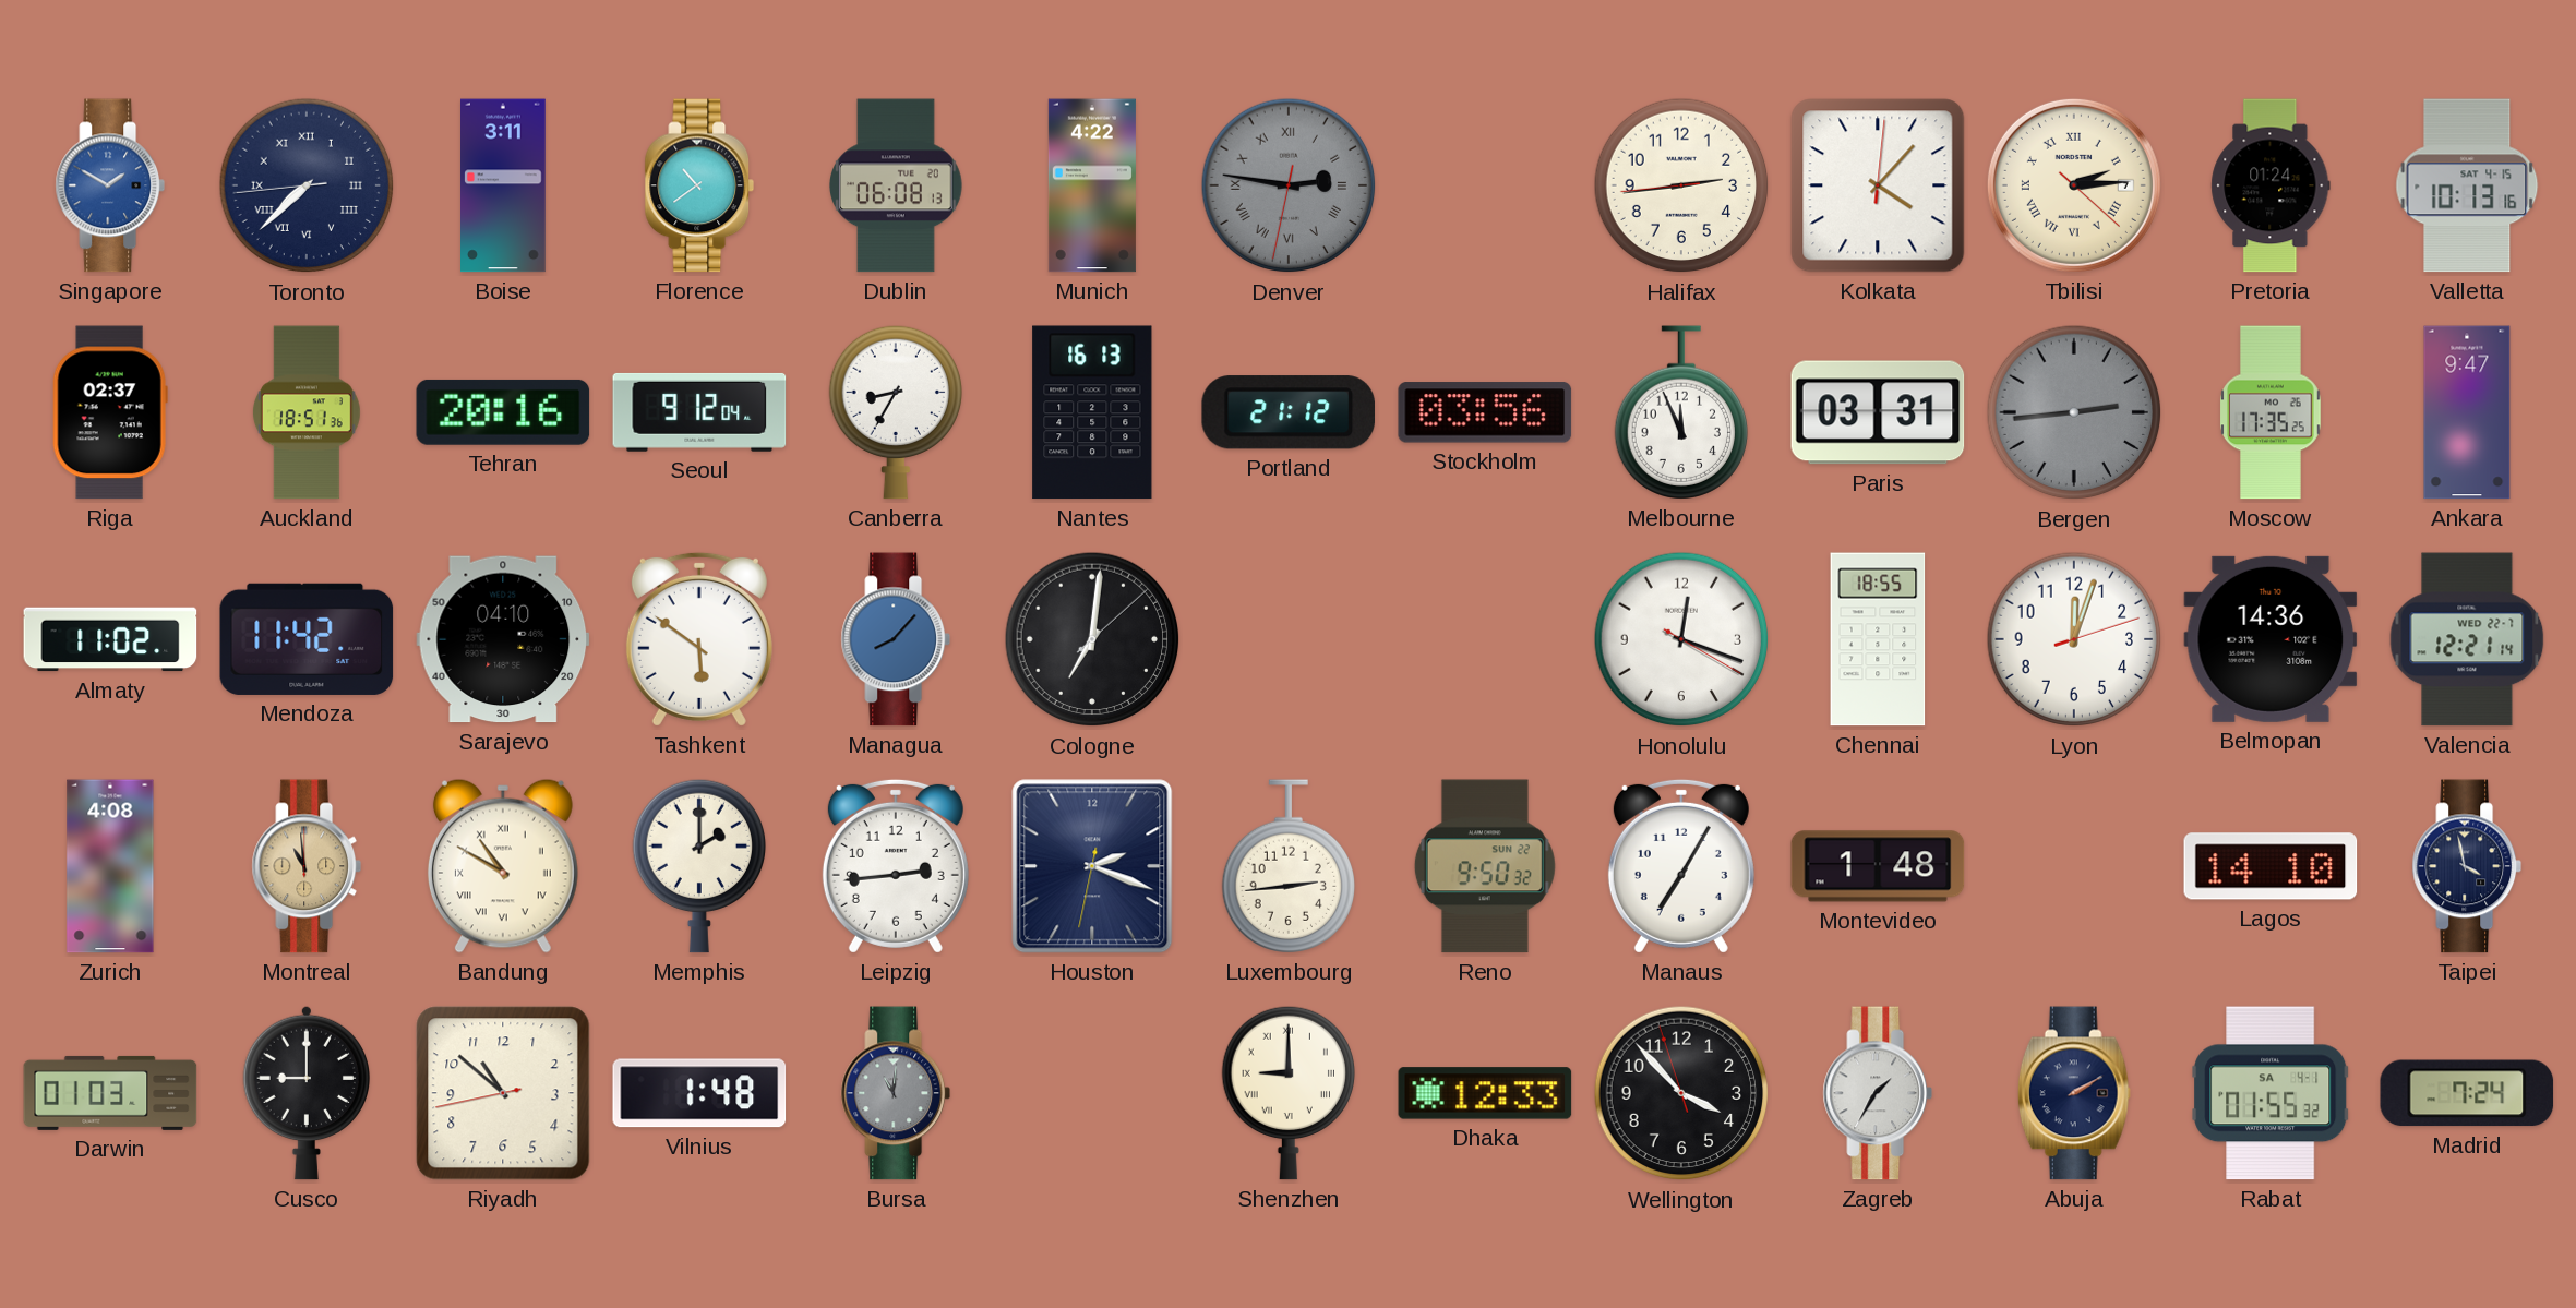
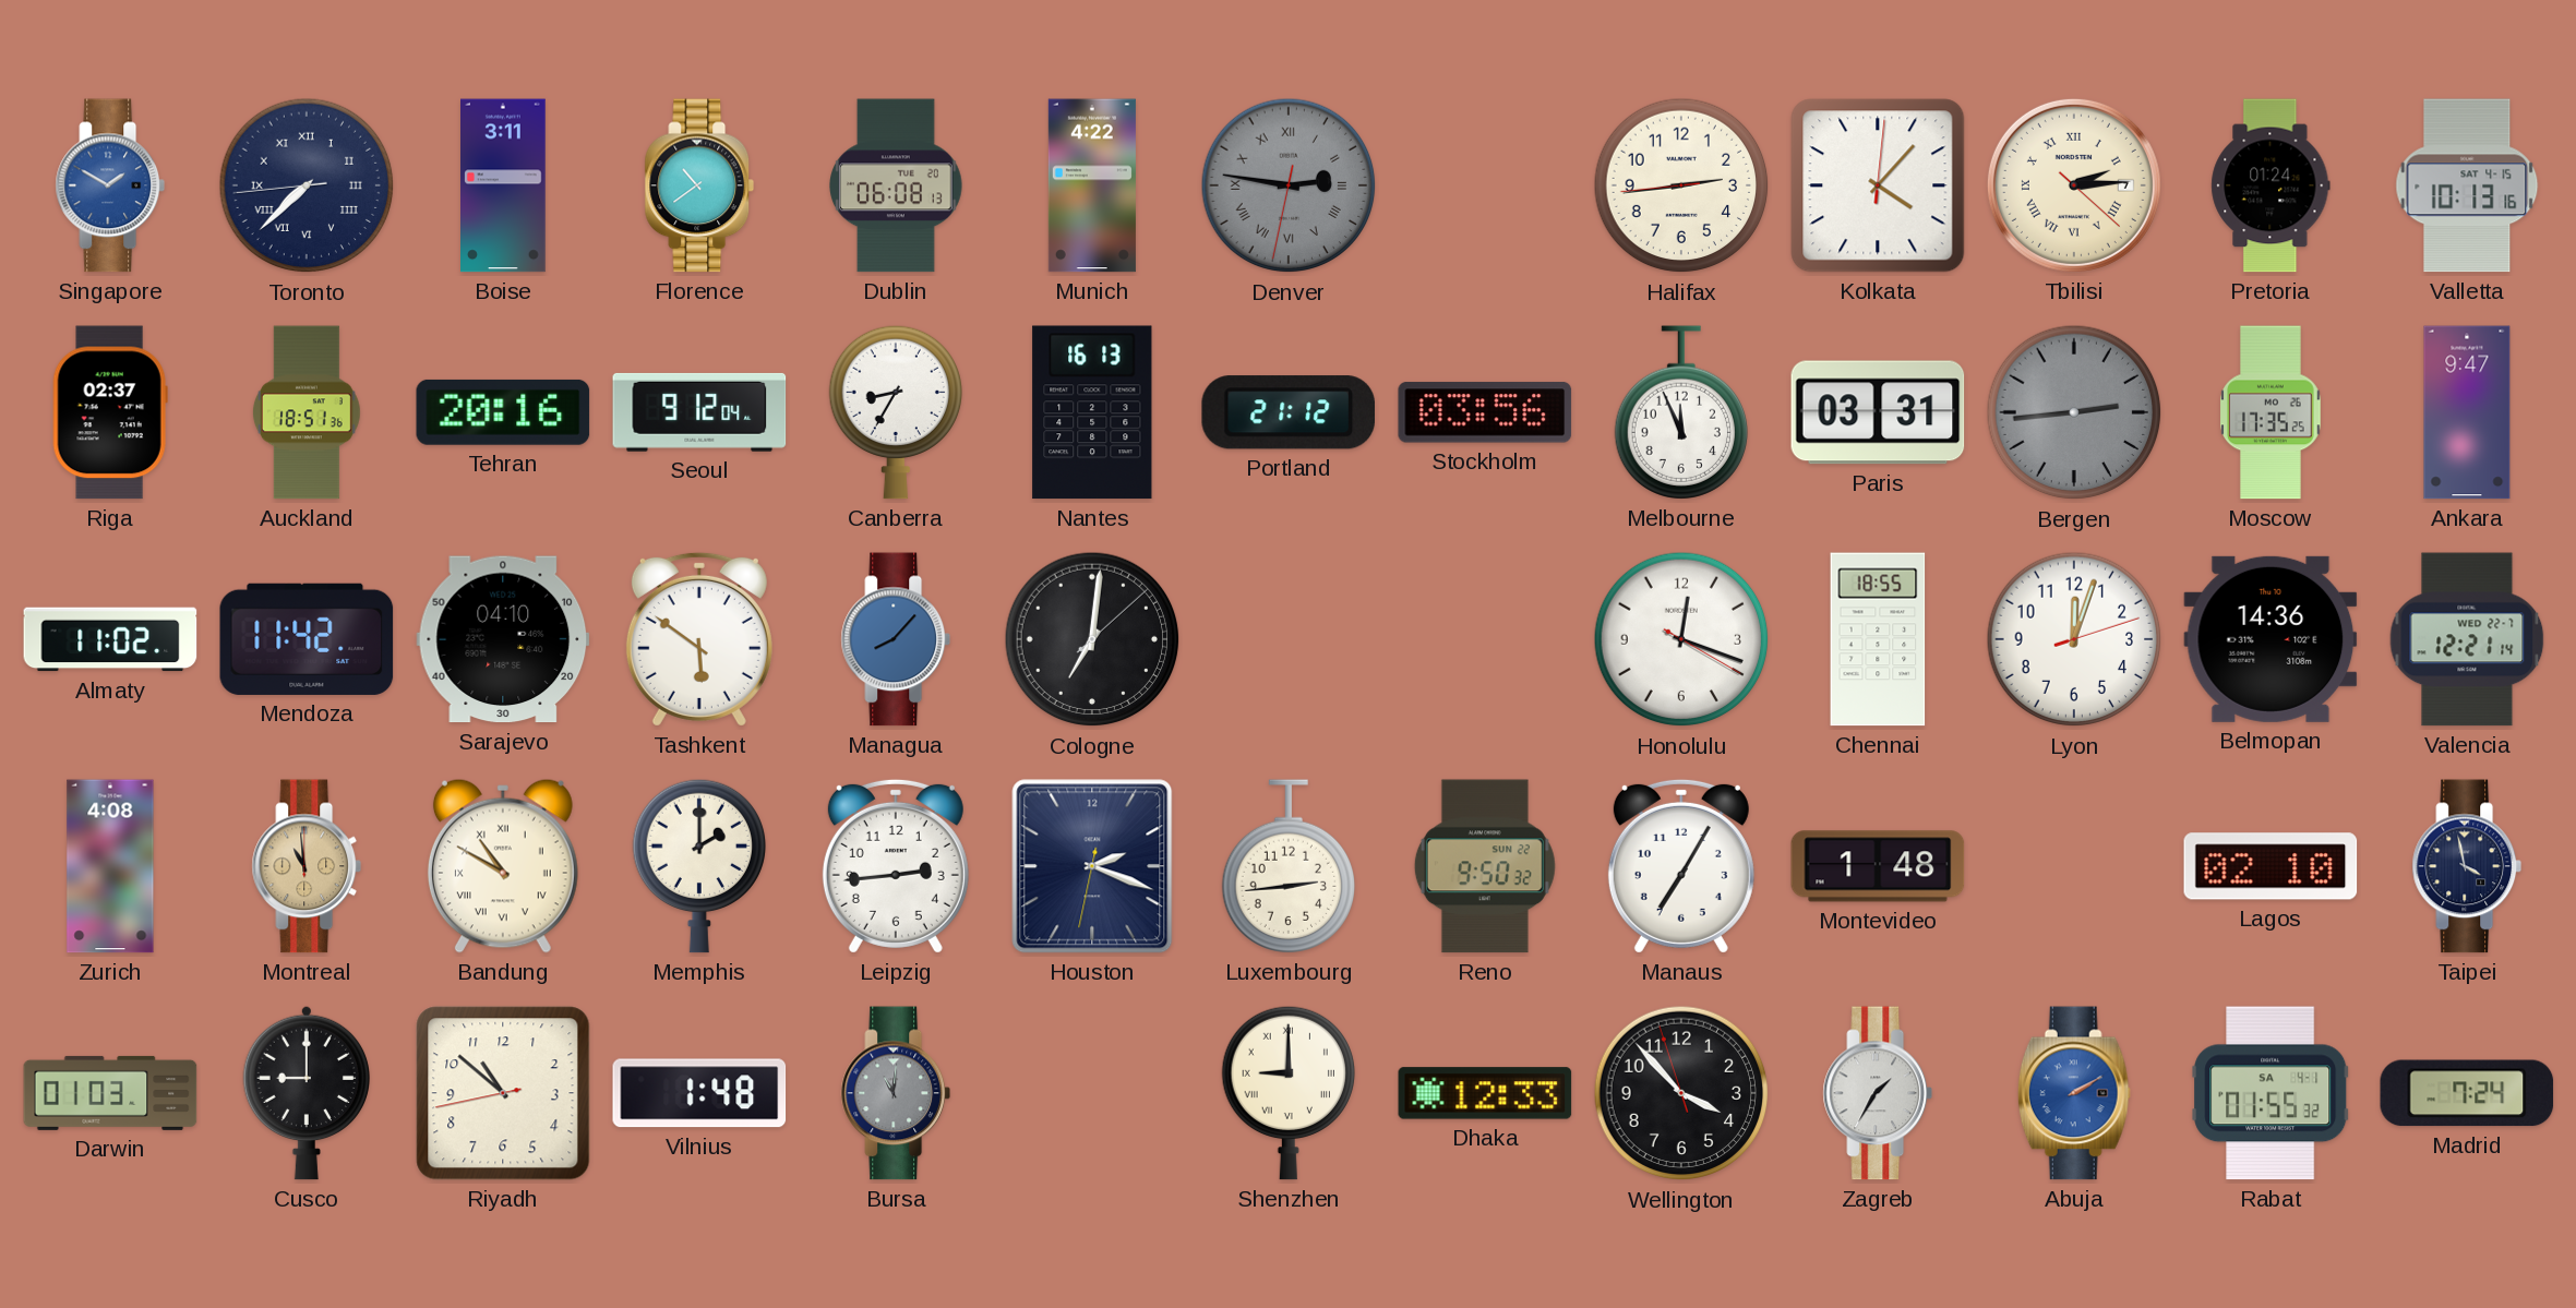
Lagos: 14:10 -> 02:10
Abuja dial: navy -> blue
